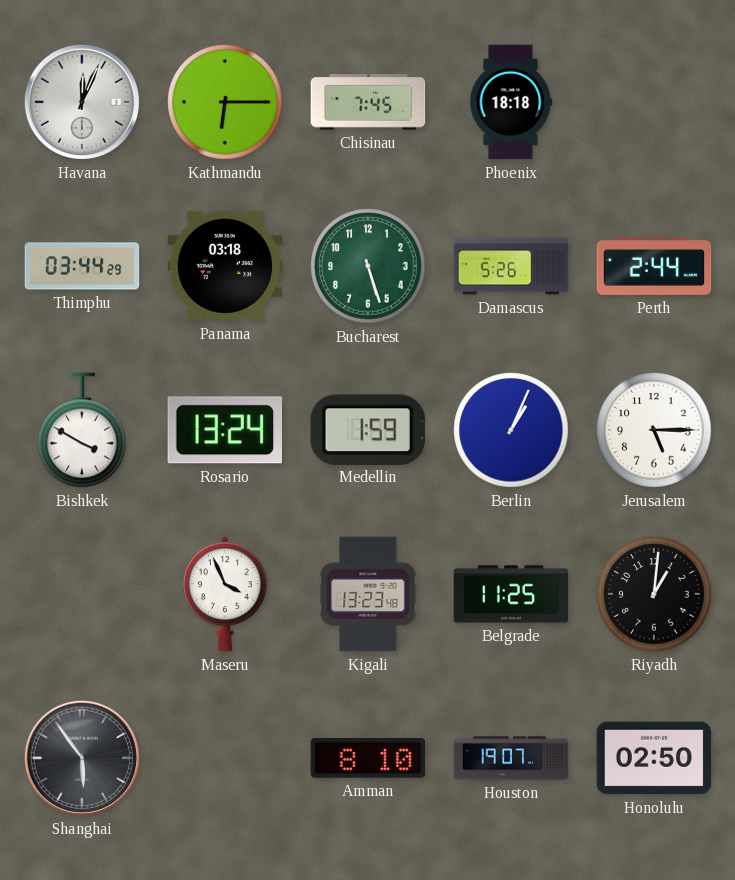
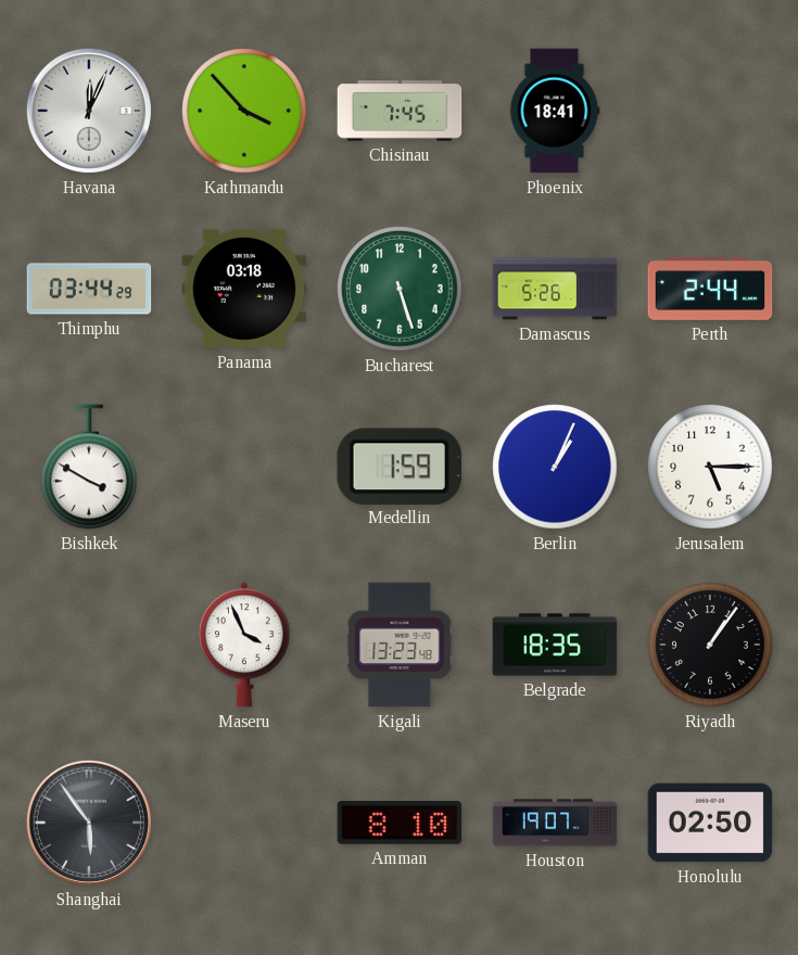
Kathmandu: 6:15 -> 3:53
Phoenix: 18:18 -> 18:41
Rosario: 13:24 -> none
Belgrade: 11:25 -> 18:35
Riyadh: 1:01 -> 1:06
